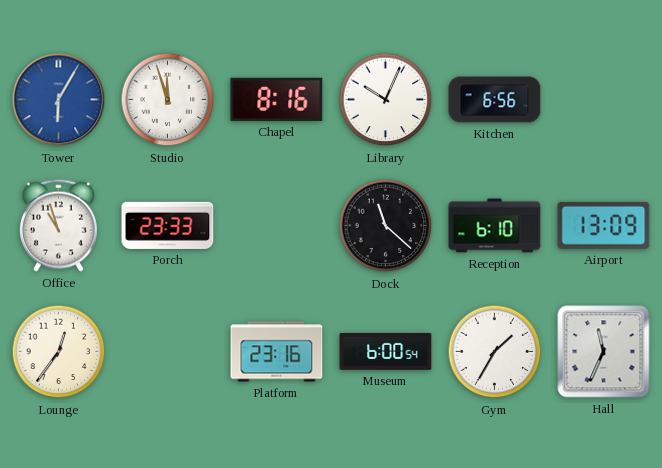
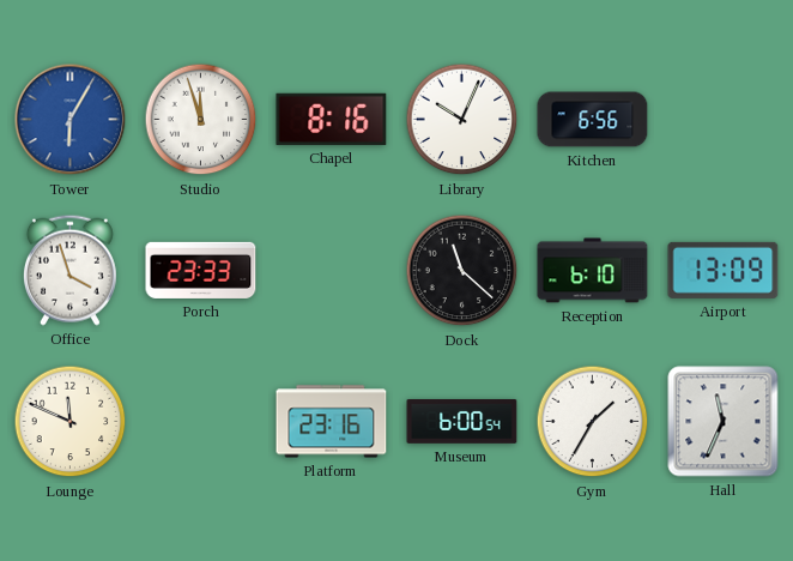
Office: 10:57 -> 3:57
Lounge: 12:36 -> 11:49
